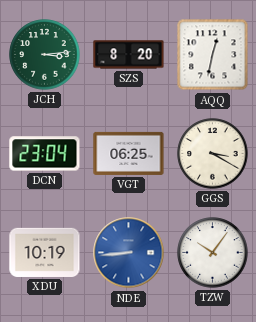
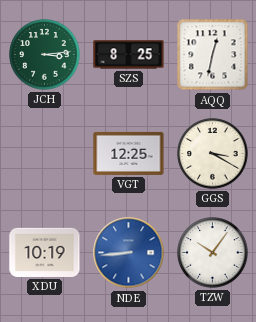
SZS: 8:20 -> 8:25
DCN: 23:04 -> none
VGT: 06:25 -> 12:25
